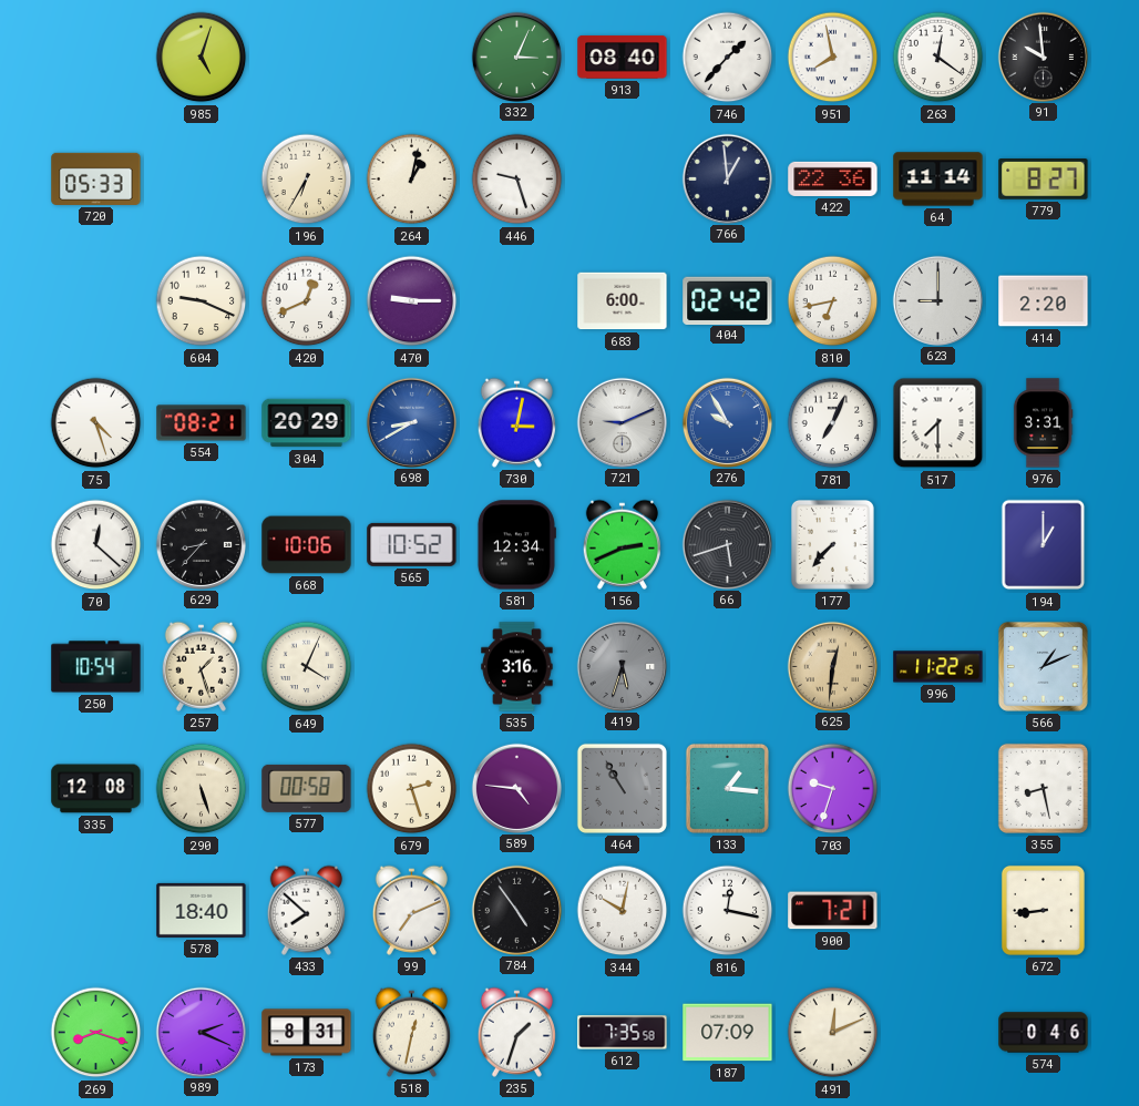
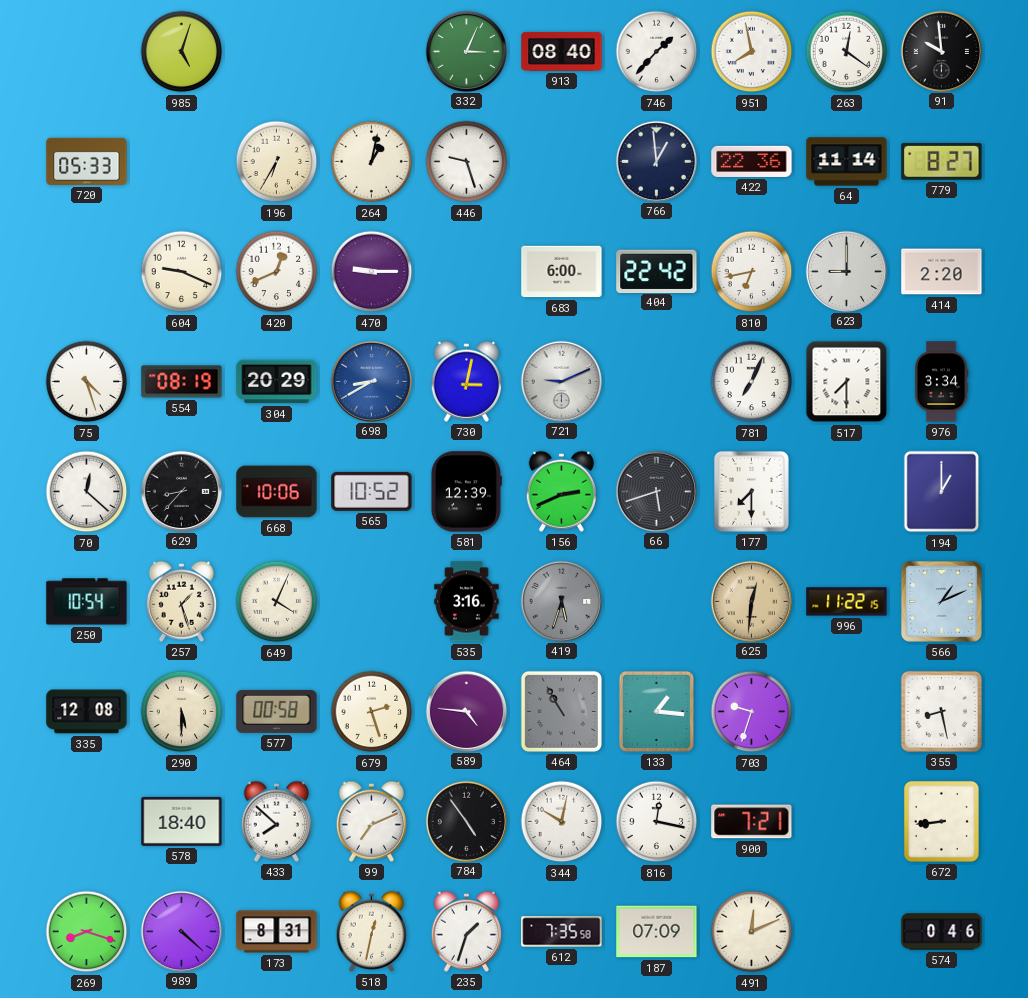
404: 02:42 -> 22:42
554: 08:21 -> 08:19
276: 9:55 -> none
976: 3:31 -> 3:34
581: 12:34 -> 12:39
177: 7:37 -> 7:30
290: 5:27 -> 5:30
989: 2:19 -> 4:22
